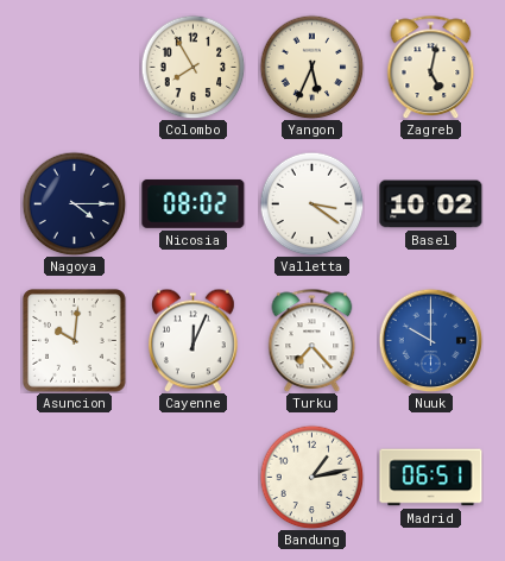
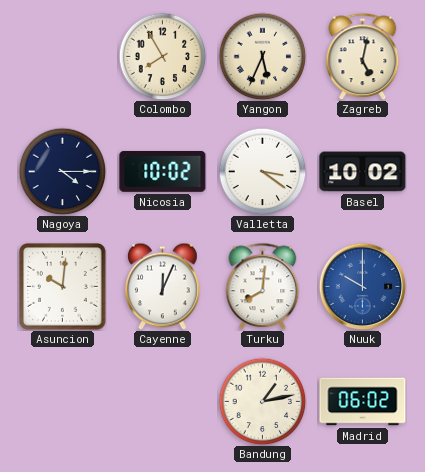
Nicosia: 08:02 -> 10:02
Turku: 7:23 -> 8:01
Madrid: 06:51 -> 06:02
